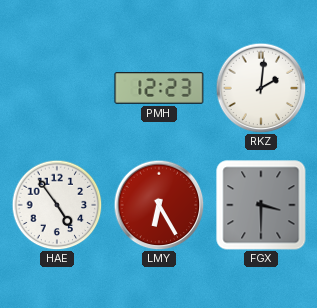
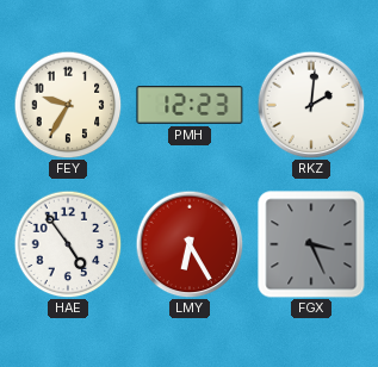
FEY: none -> 9:35
FGX: 3:30 -> 3:26
